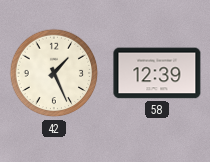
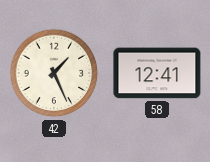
58: 12:39 -> 12:41
